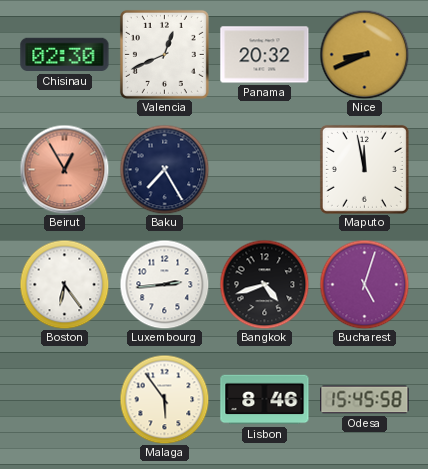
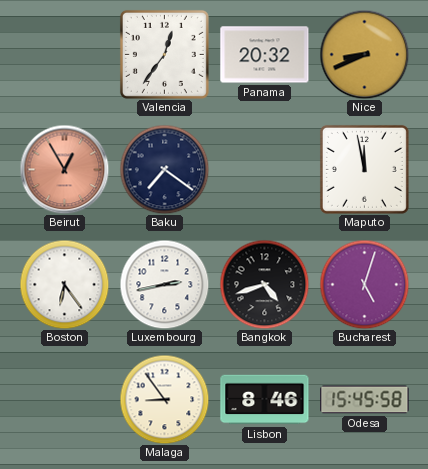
Chisinau: 02:30 -> none
Valencia: 12:41 -> 12:36
Baku: 7:25 -> 7:21
Luxembourg: 2:44 -> 2:43
Malaga: 5:54 -> 8:54
